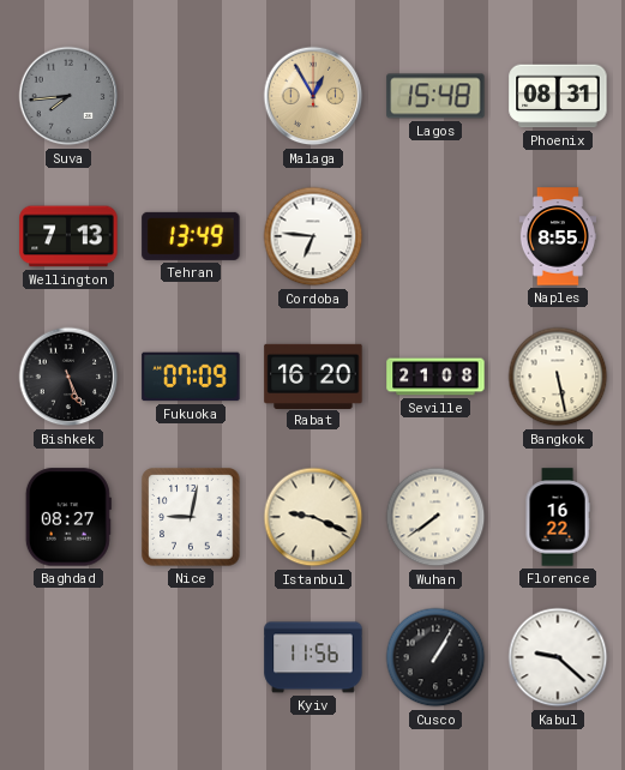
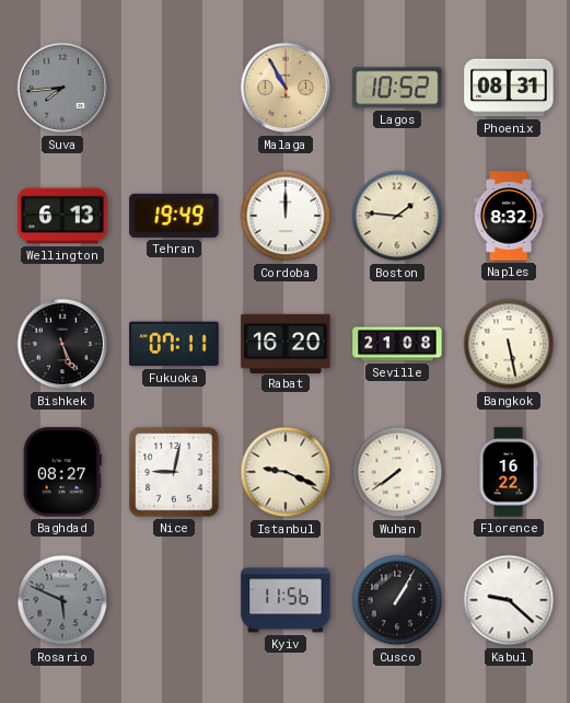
Malaga: 12:55 -> 10:55
Lagos: 15:48 -> 10:52
Wellington: 7:13 -> 6:13
Tehran: 13:49 -> 19:49
Cordoba: 6:46 -> 12:00
Boston: none -> 1:46
Naples: 8:55 -> 8:32
Fukuoka: 07:09 -> 07:11
Rosario: none -> 5:49
